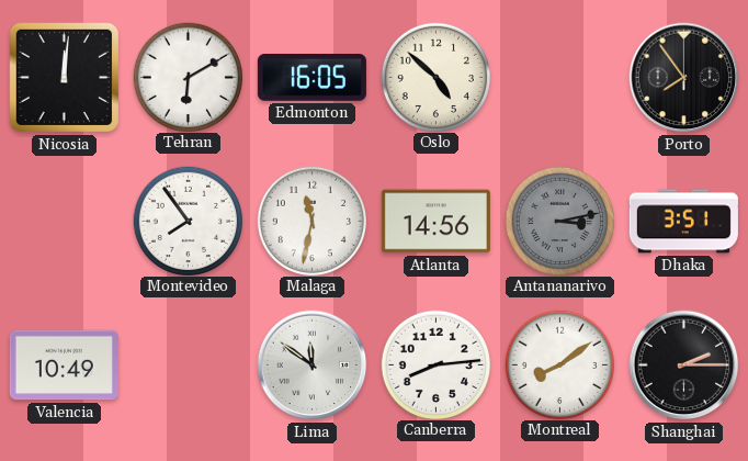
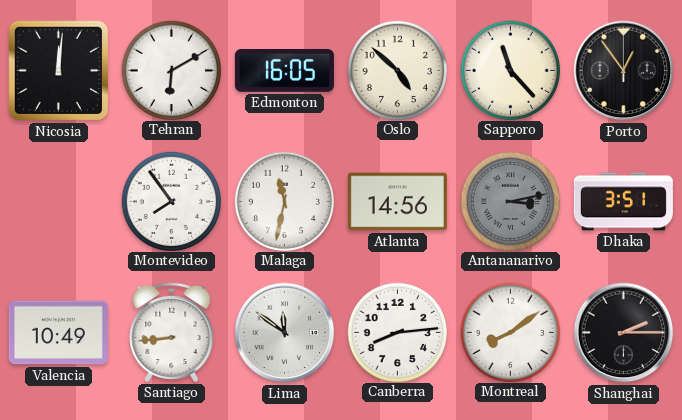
Sapporo: none -> 11:23
Porto: 7:54 -> 12:54
Santiago: none -> 8:44
